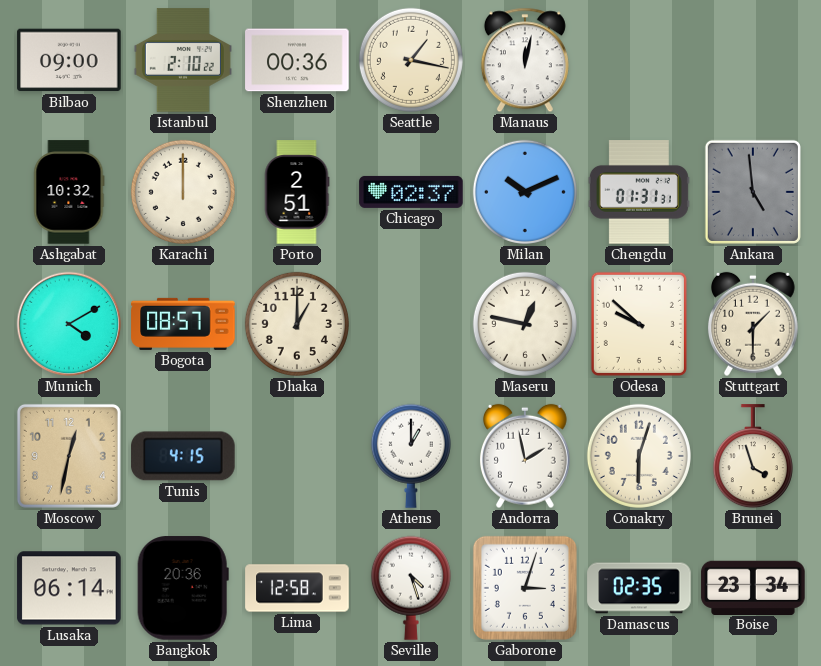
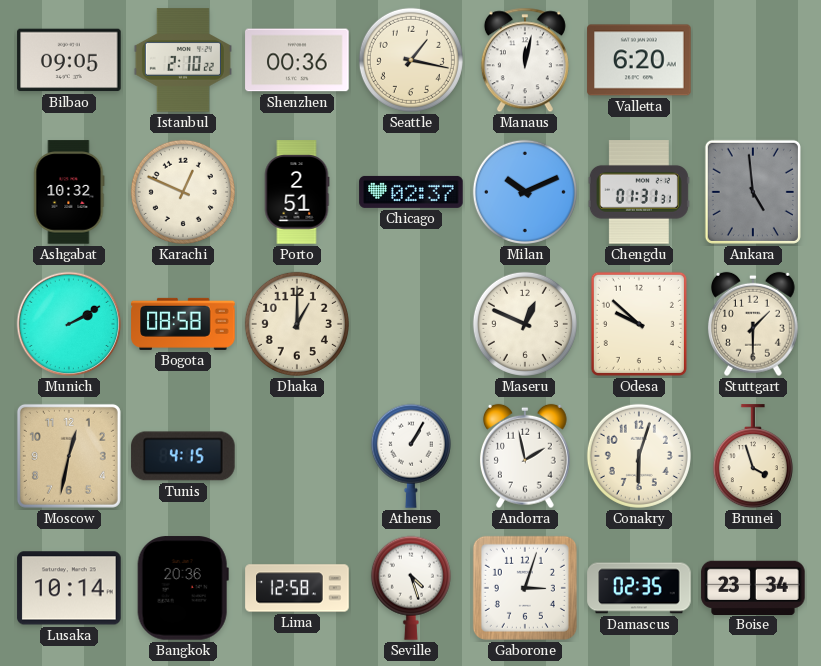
Bilbao: 09:00 -> 09:05
Valletta: none -> 6:20
Karachi: 12:00 -> 12:49
Munich: 4:10 -> 2:10
Bogota: 08:57 -> 08:58
Maseru: 12:47 -> 12:49
Athens: 1:00 -> 1:05
Lusaka: 06:14 -> 10:14
